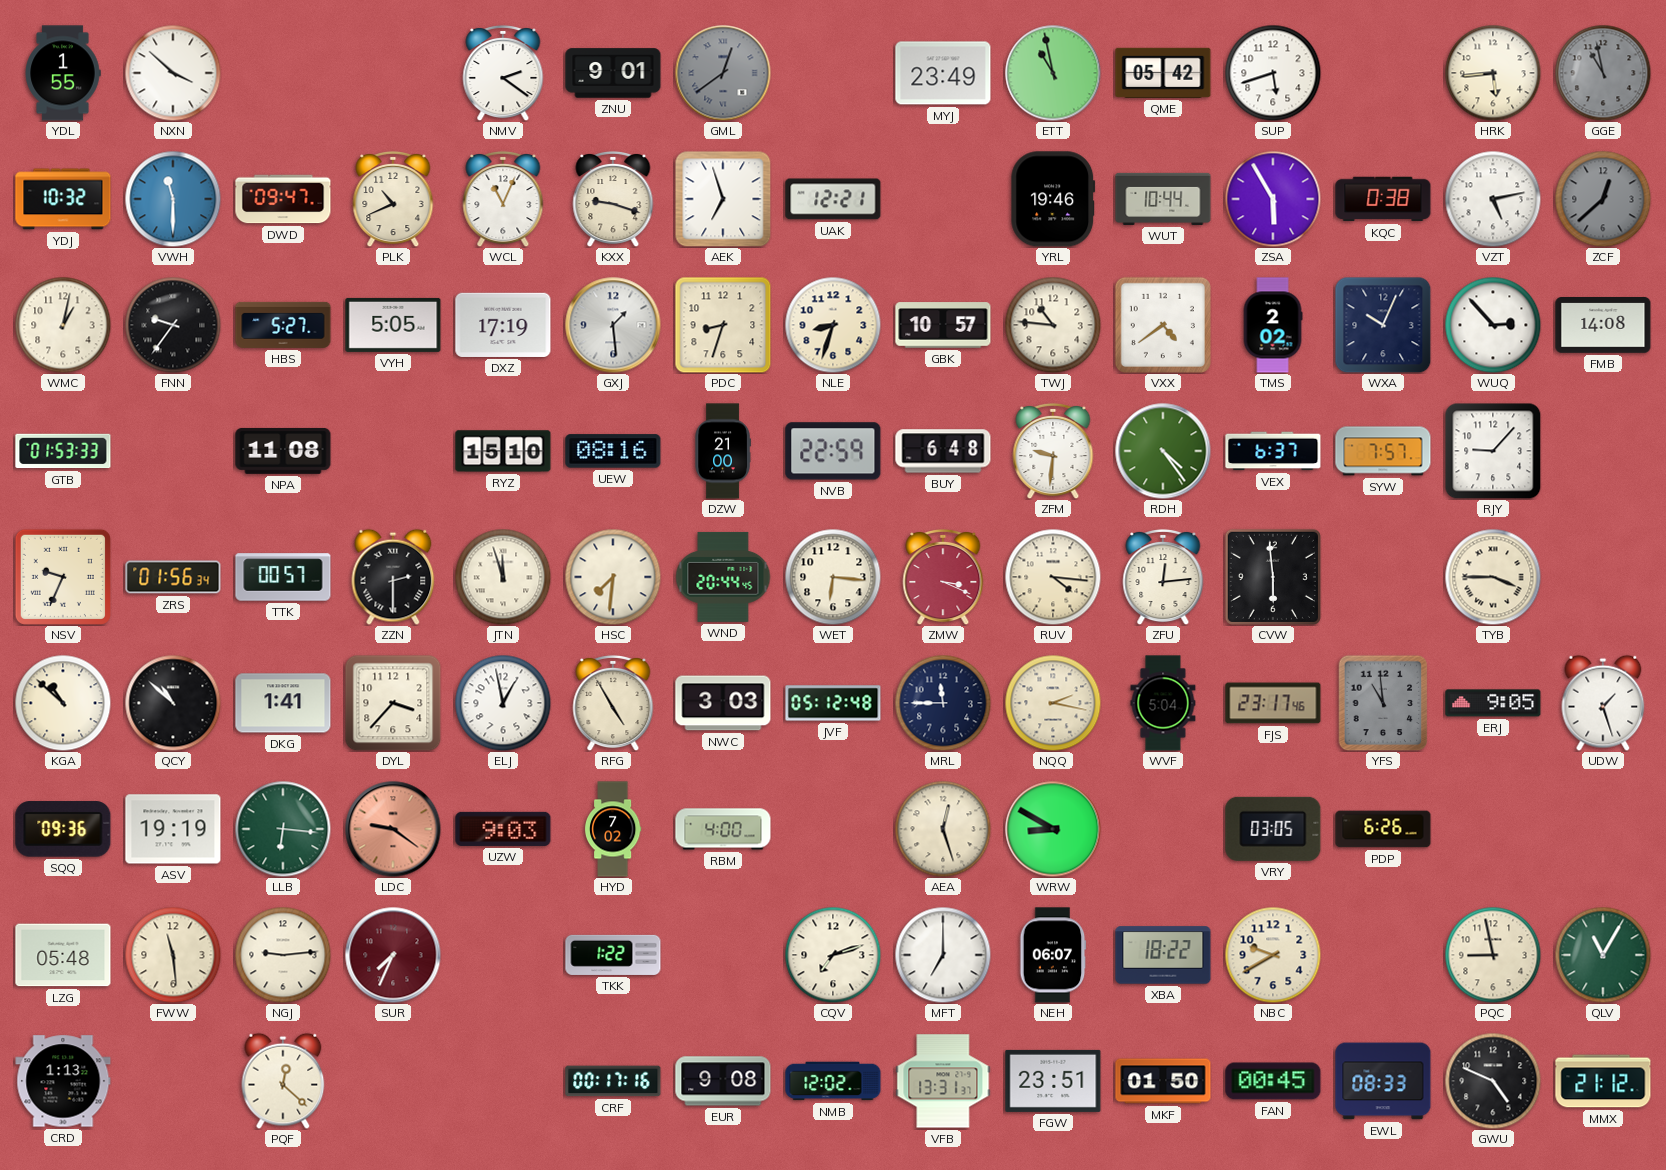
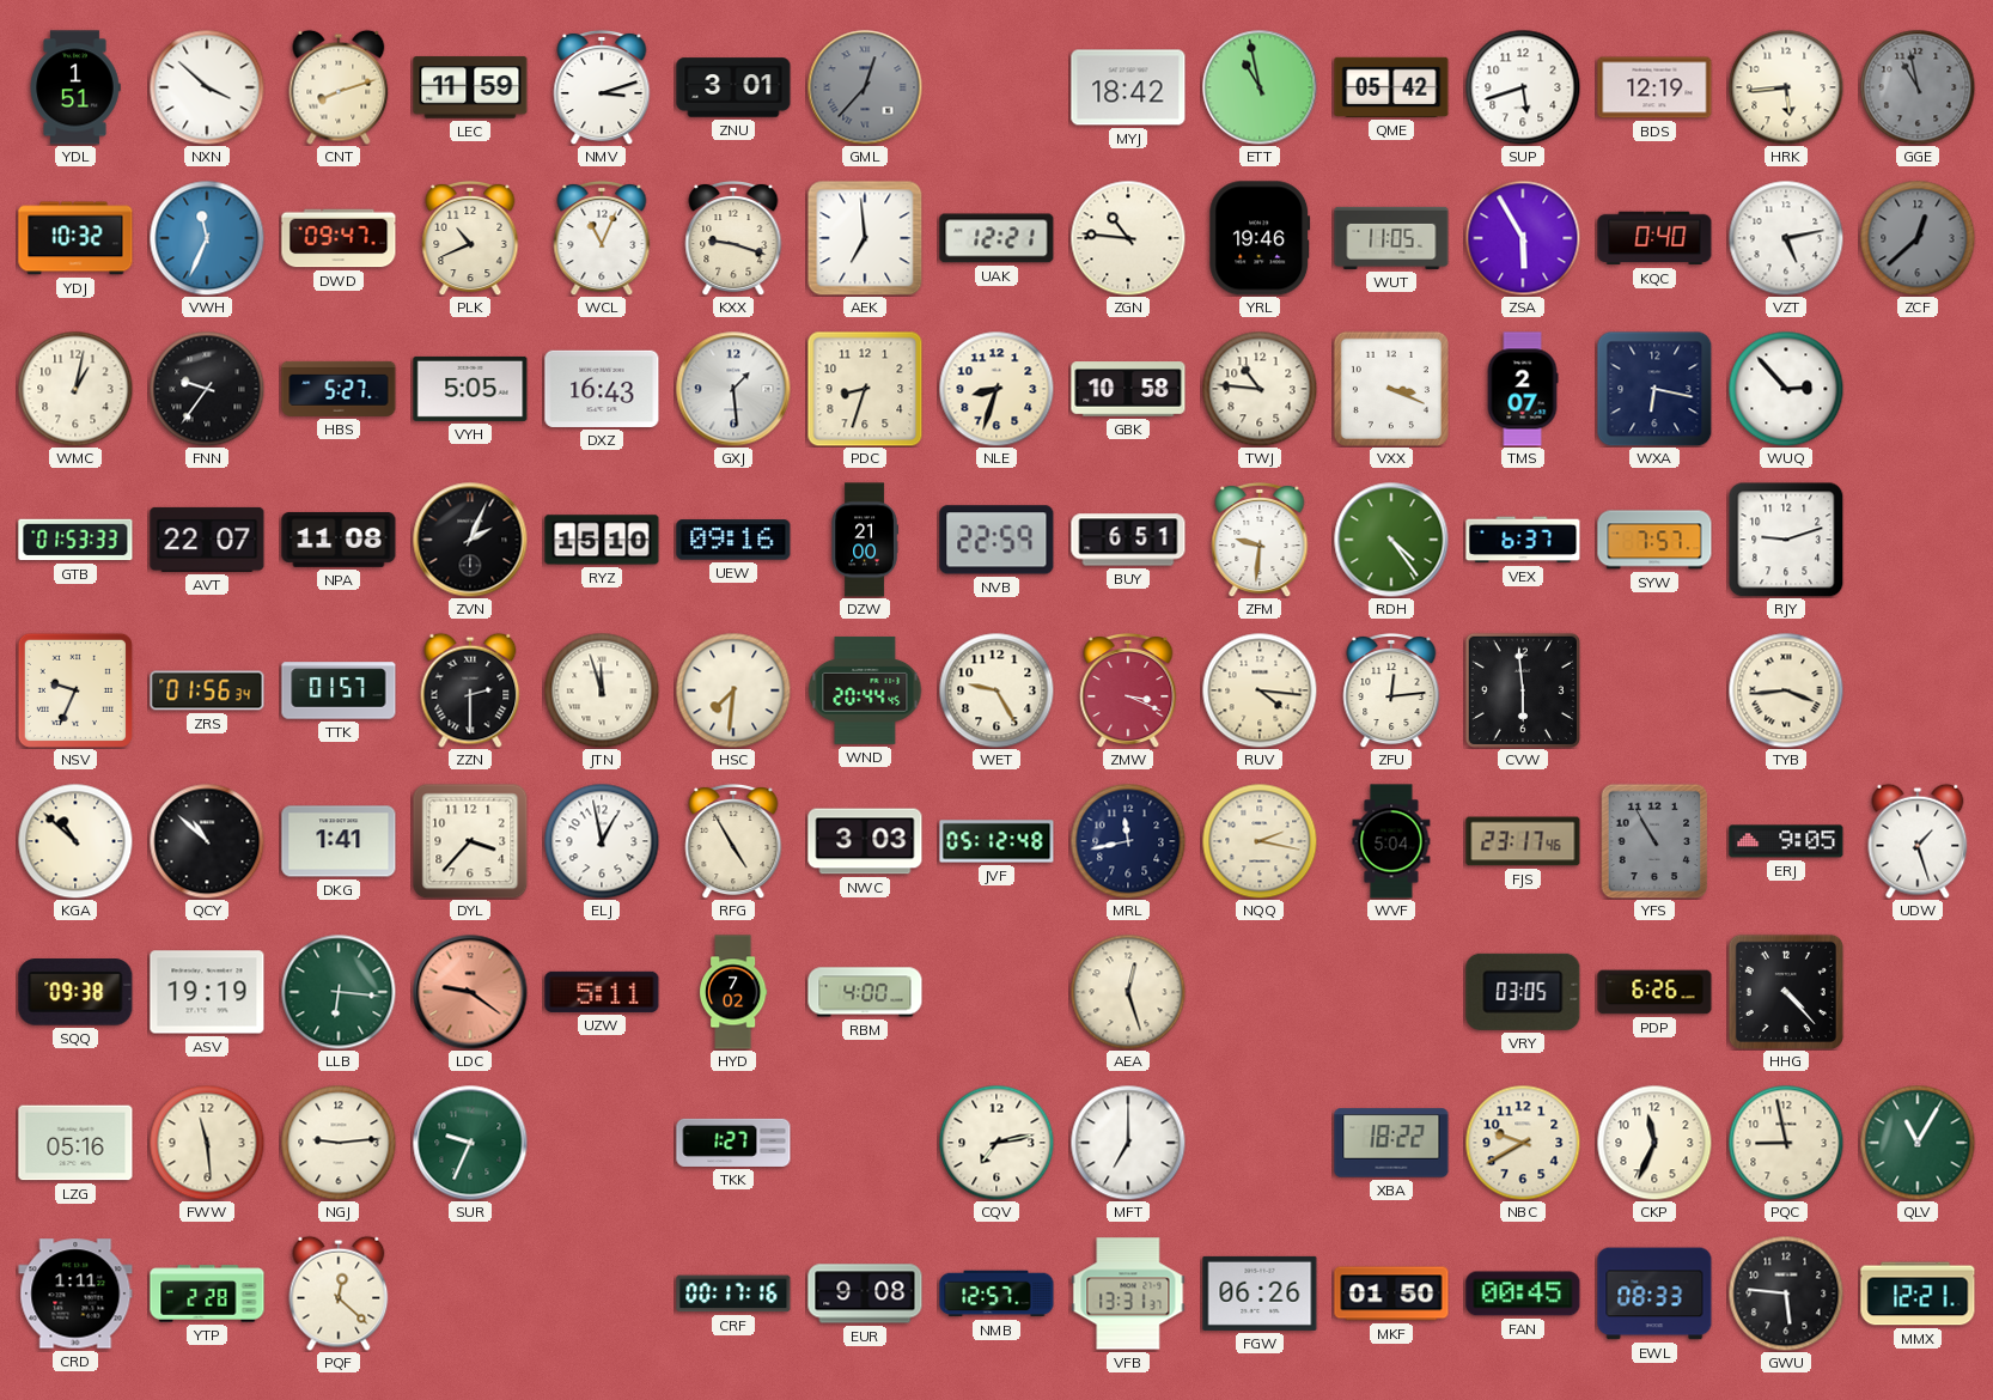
YDL: 1:55 -> 1:51
CNT: none -> 8:12
LEC: none -> 11:59
NMV: 2:21 -> 3:12
ZNU: 9:01 -> 3:01
GML: 12:39 -> 12:37
MYJ: 23:49 -> 18:42
BDS: none -> 12:19
VWH: 11:30 -> 11:34
AEK: 6:57 -> 6:59
ZGN: none -> 10:46
WUT: 10:44 -> 11:05
KQC: 0:38 -> 0:40
DXZ: 17:19 -> 16:43
GBK: 10:57 -> 10:58
VXX: 4:39 -> 3:19
TMS: 2:02 -> 2:07
WXA: 10:04 -> 6:17
FMB: 14:08 -> none
AVT: none -> 22:07
ZVN: none -> 2:04
UEW: 08:16 -> 09:16
BUY: 6:48 -> 6:51
RJY: 9:07 -> 9:12
TTK: 00:57 -> 01:57
WET: 6:16 -> 9:25
TYB: 3:45 -> 3:44
MRL: 11:45 -> 11:43
YFS: 10:59 -> 10:55
SQQ: 09:36 -> 09:38
UZW: 9:03 -> 5:11
WRW: 8:50 -> none
HHG: none -> 4:23
LZG: 05:48 -> 05:16
SUR: 7:34 -> 9:34
SUR dial: burgundy -> green
TKK: 1:22 -> 1:27
CQV: 7:12 -> 7:13
NEH: 06:07 -> none
CKP: none -> 11:34
CRD: 1:13 -> 1:11
YTP: none -> 2:28
NMB: 12:02 -> 12:57
FGW: 23:51 -> 06:26
GWU: 4:49 -> 5:46
MMX: 21:12 -> 12:21
